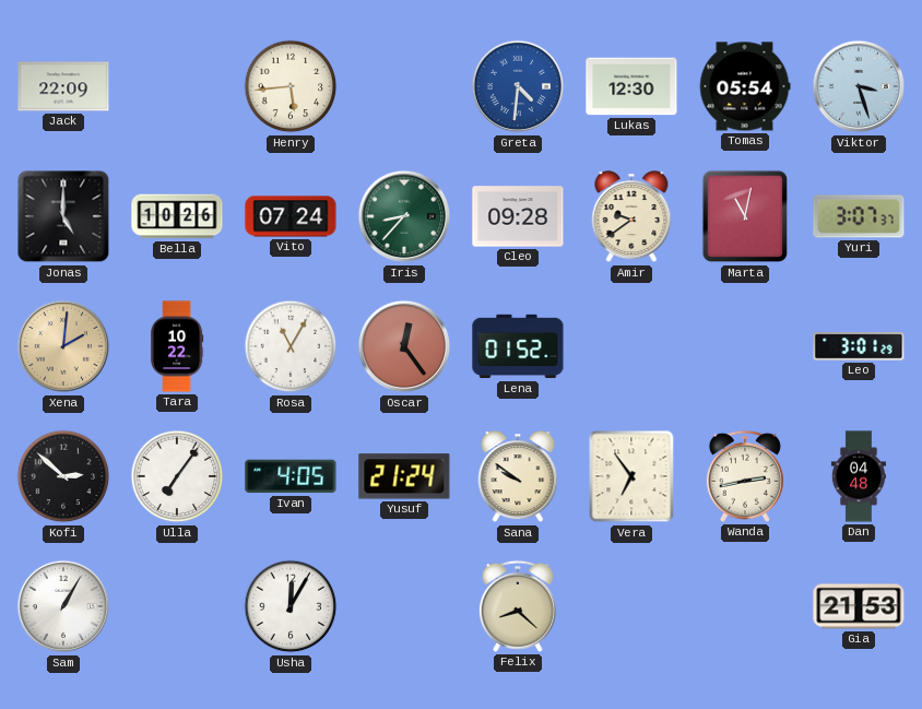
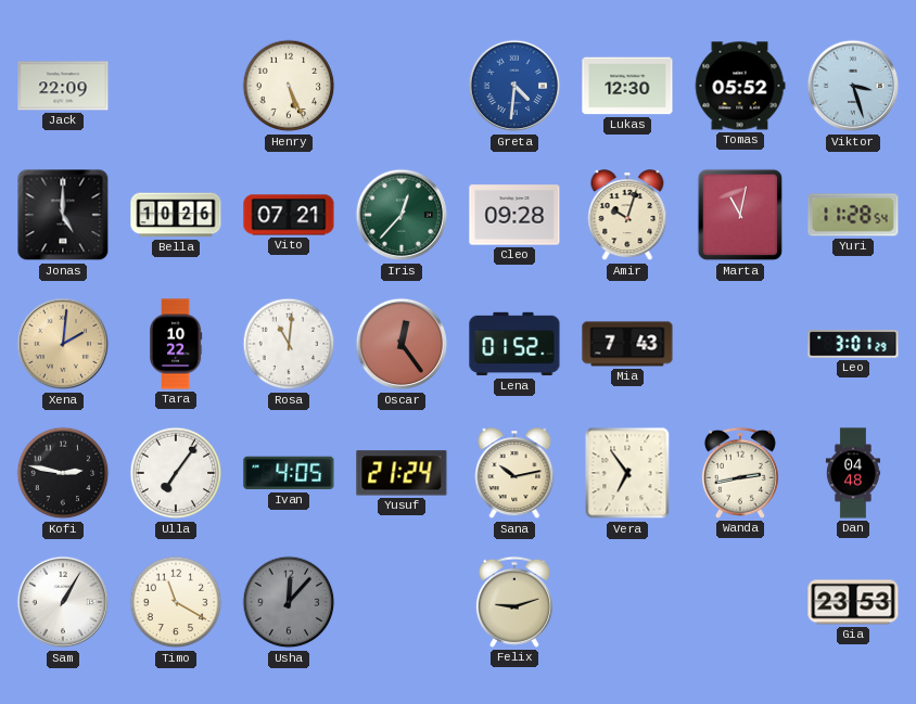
Henry: 5:44 -> 5:26
Tomas: 05:54 -> 05:52
Vito: 07:24 -> 07:21
Iris: 8:37 -> 12:37
Amir: 9:39 -> 10:03
Yuri: 3:07 -> 11:28
Rosa: 11:05 -> 11:01
Mia: none -> 7:43
Kofi: 2:52 -> 2:47
Sana: 9:51 -> 10:13
Timo: none -> 11:20
Usha: 12:05 -> 12:07
Usha dial: white -> grey
Felix: 8:22 -> 9:12
Gia: 21:53 -> 23:53
